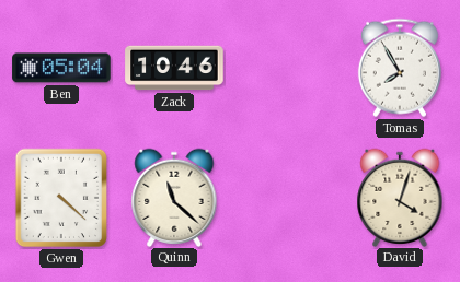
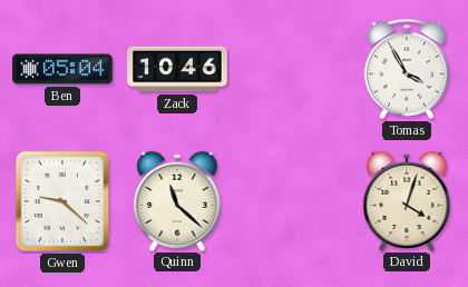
Tomas: 7:55 -> 3:55
Gwen: 4:22 -> 9:22
